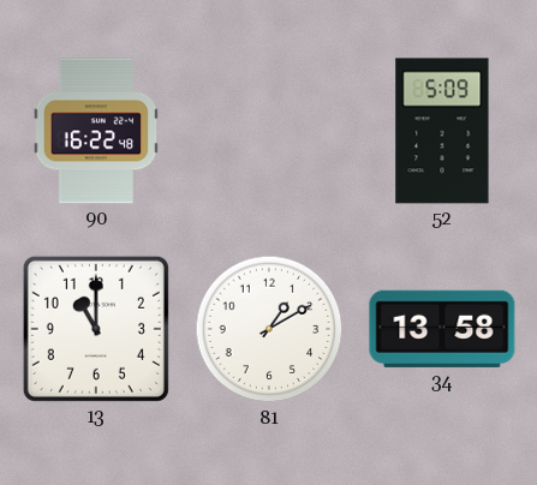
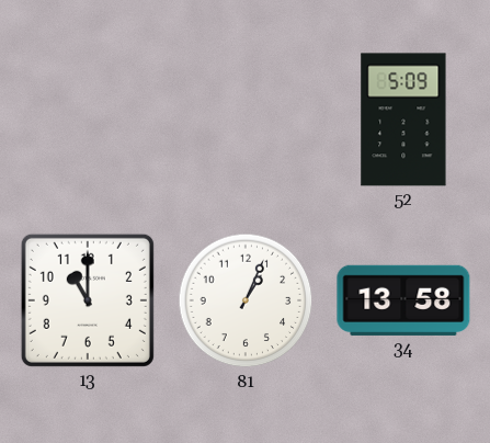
90: 16:22 -> none
81: 1:10 -> 1:04
